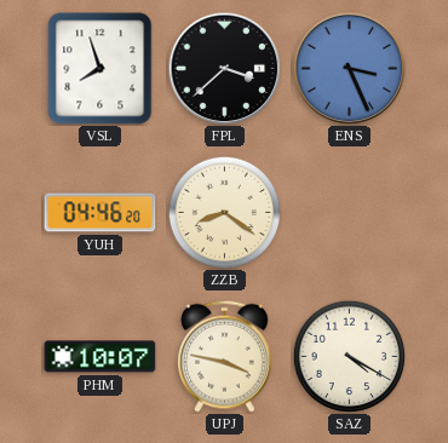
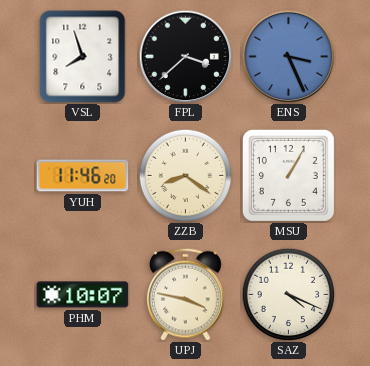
YUH: 04:46 -> 11:46
MSU: none -> 1:05
SAZ: 4:20 -> 4:19
